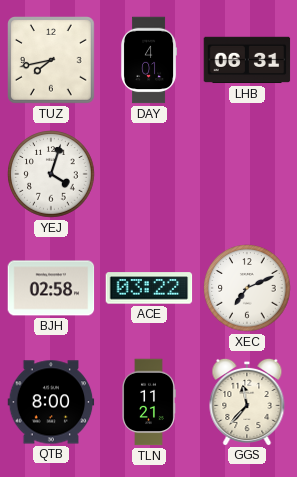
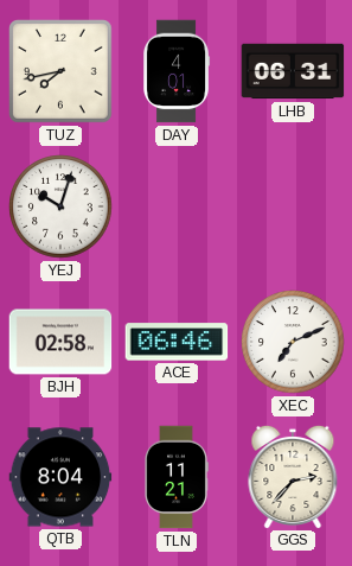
YEJ: 4:03 -> 10:03
ACE: 03:22 -> 06:46
QTB: 8:00 -> 8:04
GGS: 11:37 -> 2:37
